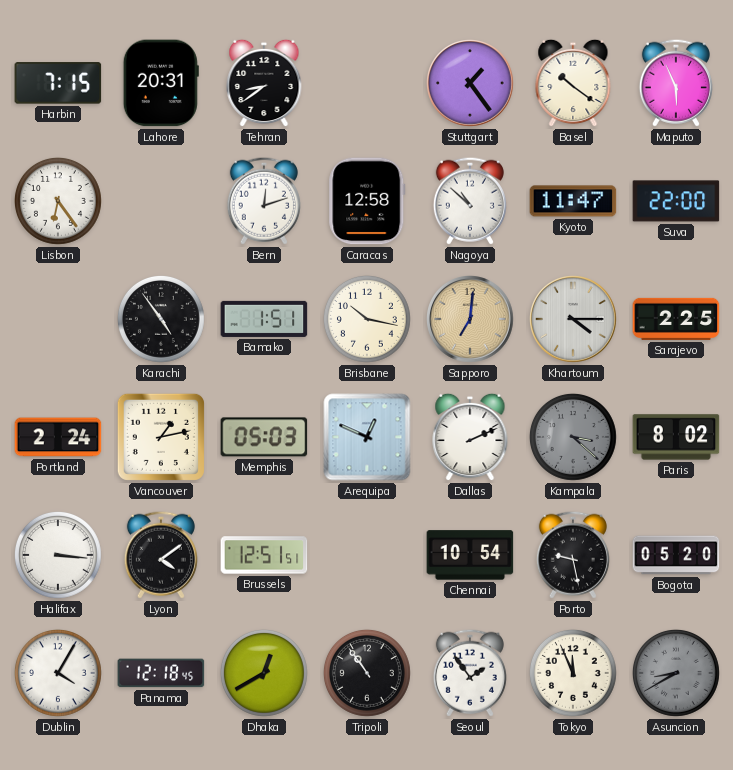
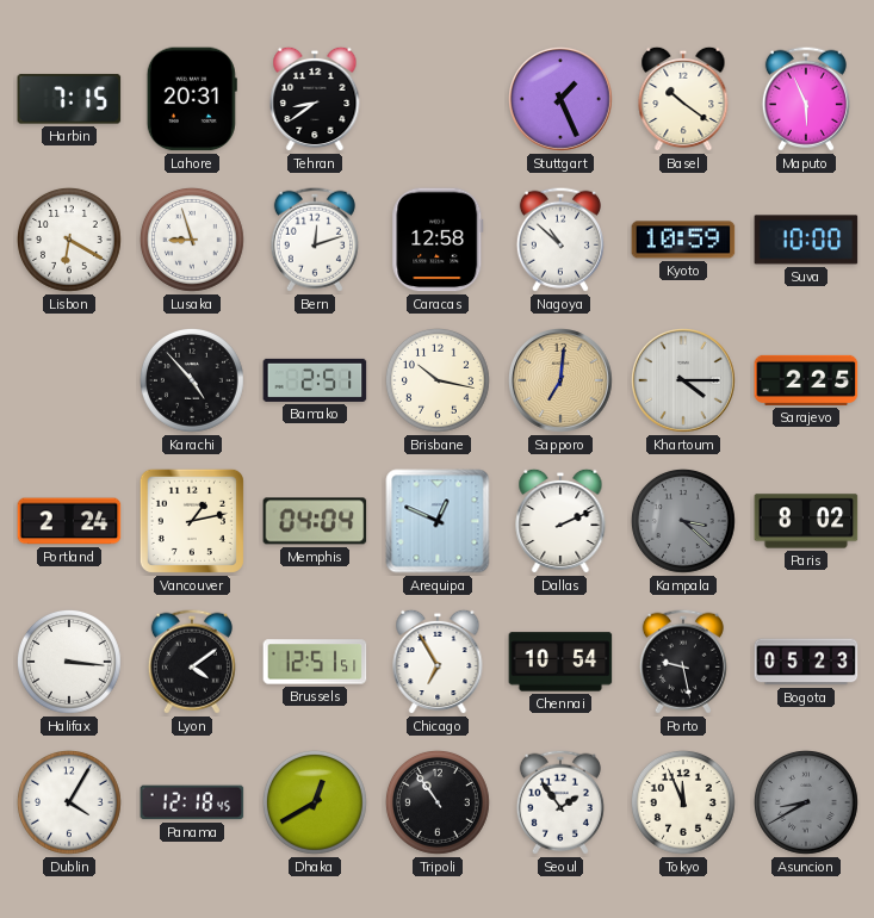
Stuttgart: 1:24 -> 1:26
Lisbon: 6:24 -> 6:20
Lusaka: none -> 8:57
Kyoto: 11:47 -> 10:59
Suva: 22:00 -> 10:00
Karachi: 4:54 -> 4:53
Bamako: 1:51 -> 2:51
Memphis: 05:03 -> 04:04
Chicago: none -> 6:55
Bogota: 05:20 -> 05:23
